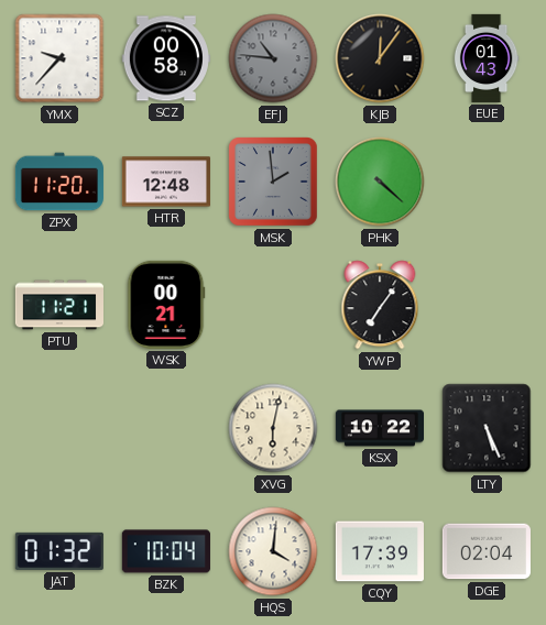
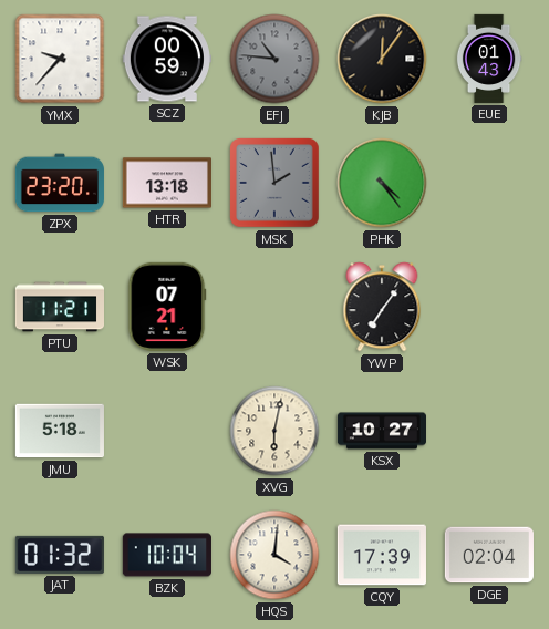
SCZ: 00:58 -> 00:59
ZPX: 11:20 -> 23:20
HTR: 12:48 -> 13:18
PHK: 4:22 -> 4:24
WSK: 00:21 -> 07:21
JMU: none -> 5:18
KSX: 10:22 -> 10:27
LTY: 5:26 -> none
